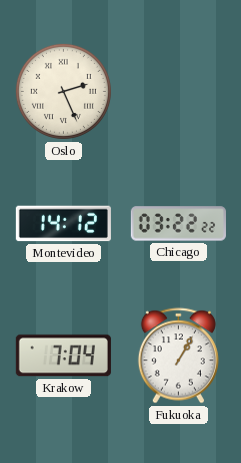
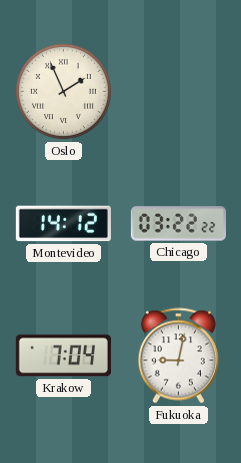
Oslo: 2:26 -> 1:56
Fukuoka: 1:05 -> 9:02
